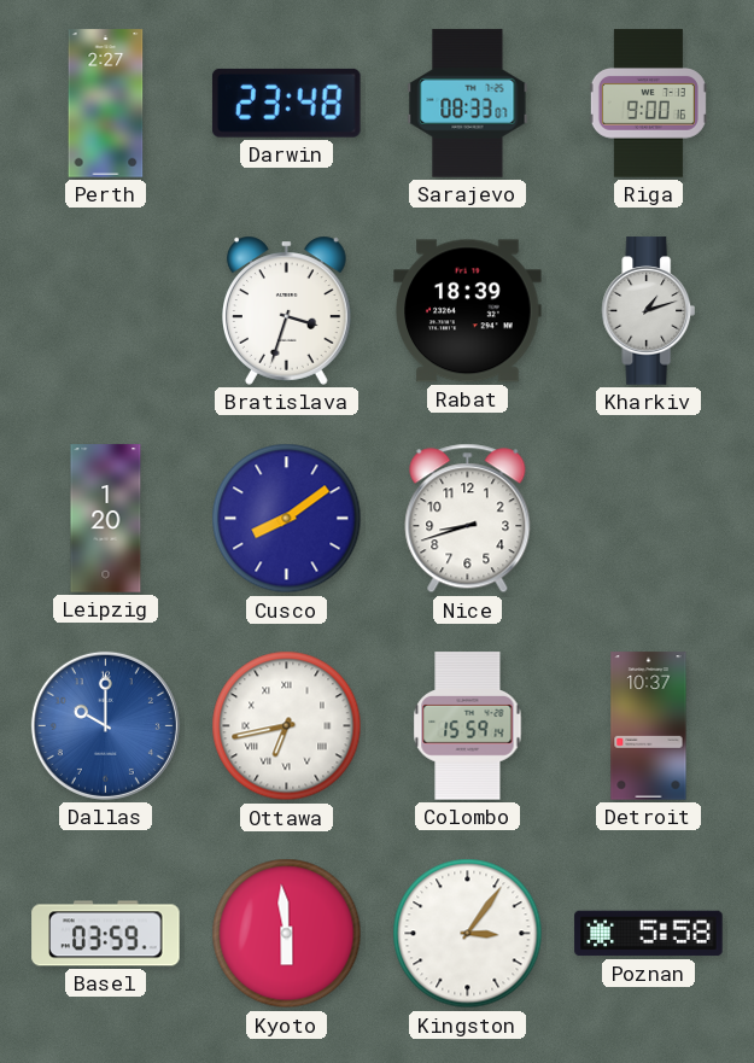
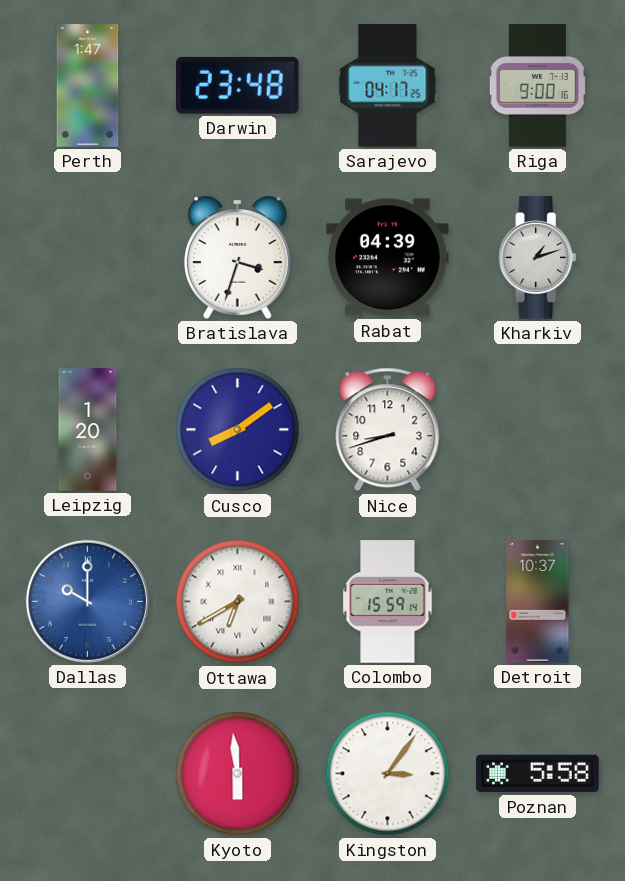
Perth: 2:27 -> 1:47
Sarajevo: 08:33 -> 04:17
Rabat: 18:39 -> 04:39
Ottawa: 6:43 -> 6:40
Basel: 03:59 -> none
